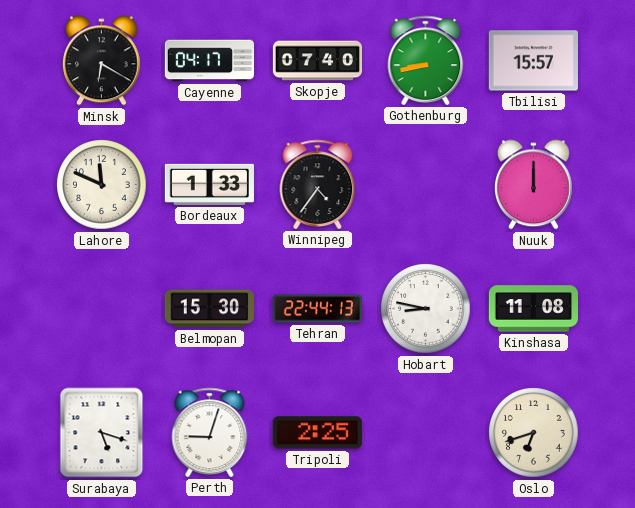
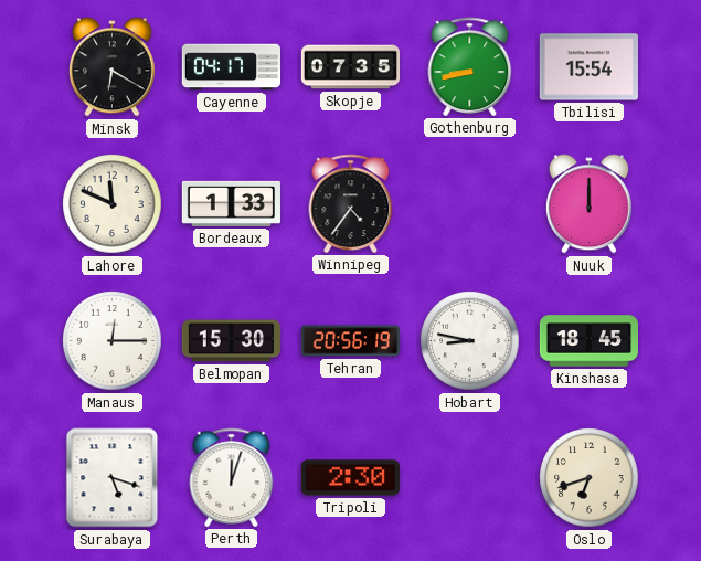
Skopje: 07:40 -> 07:35
Tbilisi: 15:57 -> 15:54
Manaus: none -> 12:15
Tehran: 22:44 -> 20:56
Kinshasa: 11:08 -> 18:45
Perth: 9:03 -> 12:03
Tripoli: 2:25 -> 2:30
